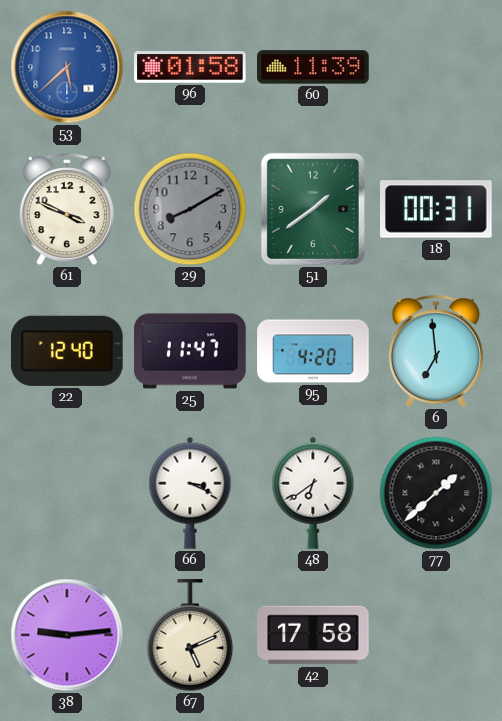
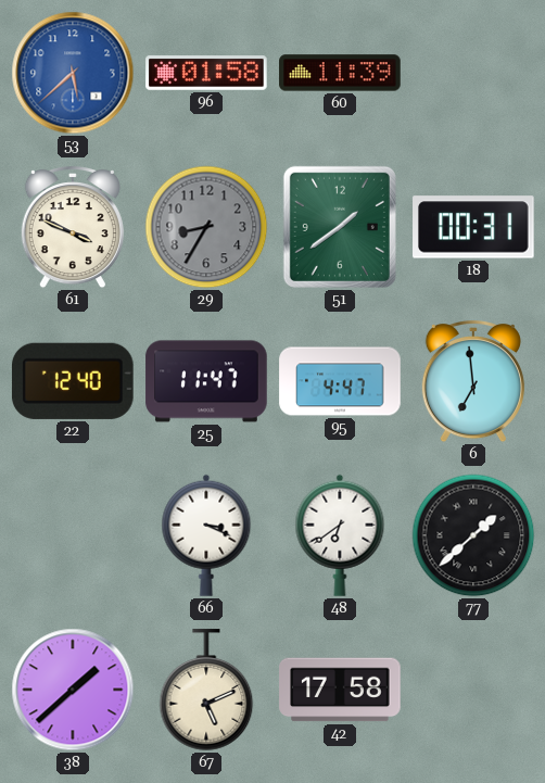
29: 8:10 -> 8:35
95: 4:20 -> 4:47
38: 9:14 -> 1:38
